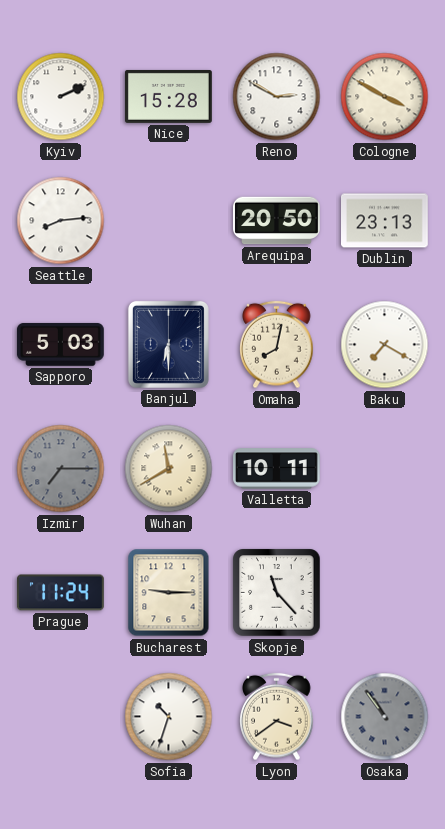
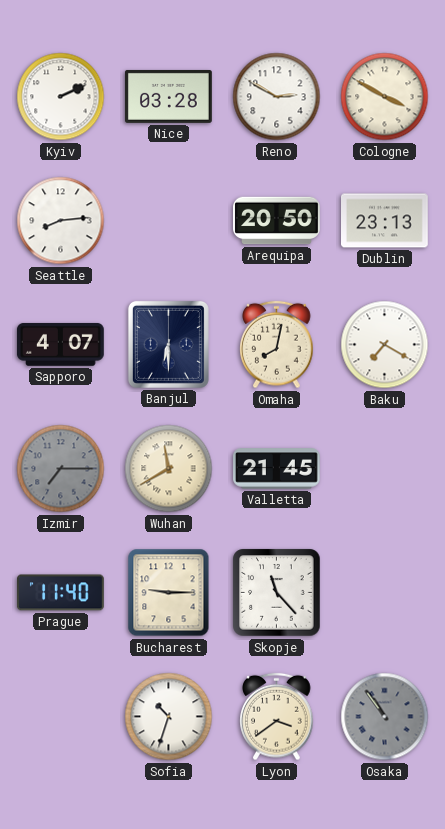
Nice: 15:28 -> 03:28
Sapporo: 5:03 -> 4:07
Valletta: 10:11 -> 21:45
Prague: 11:24 -> 11:40
